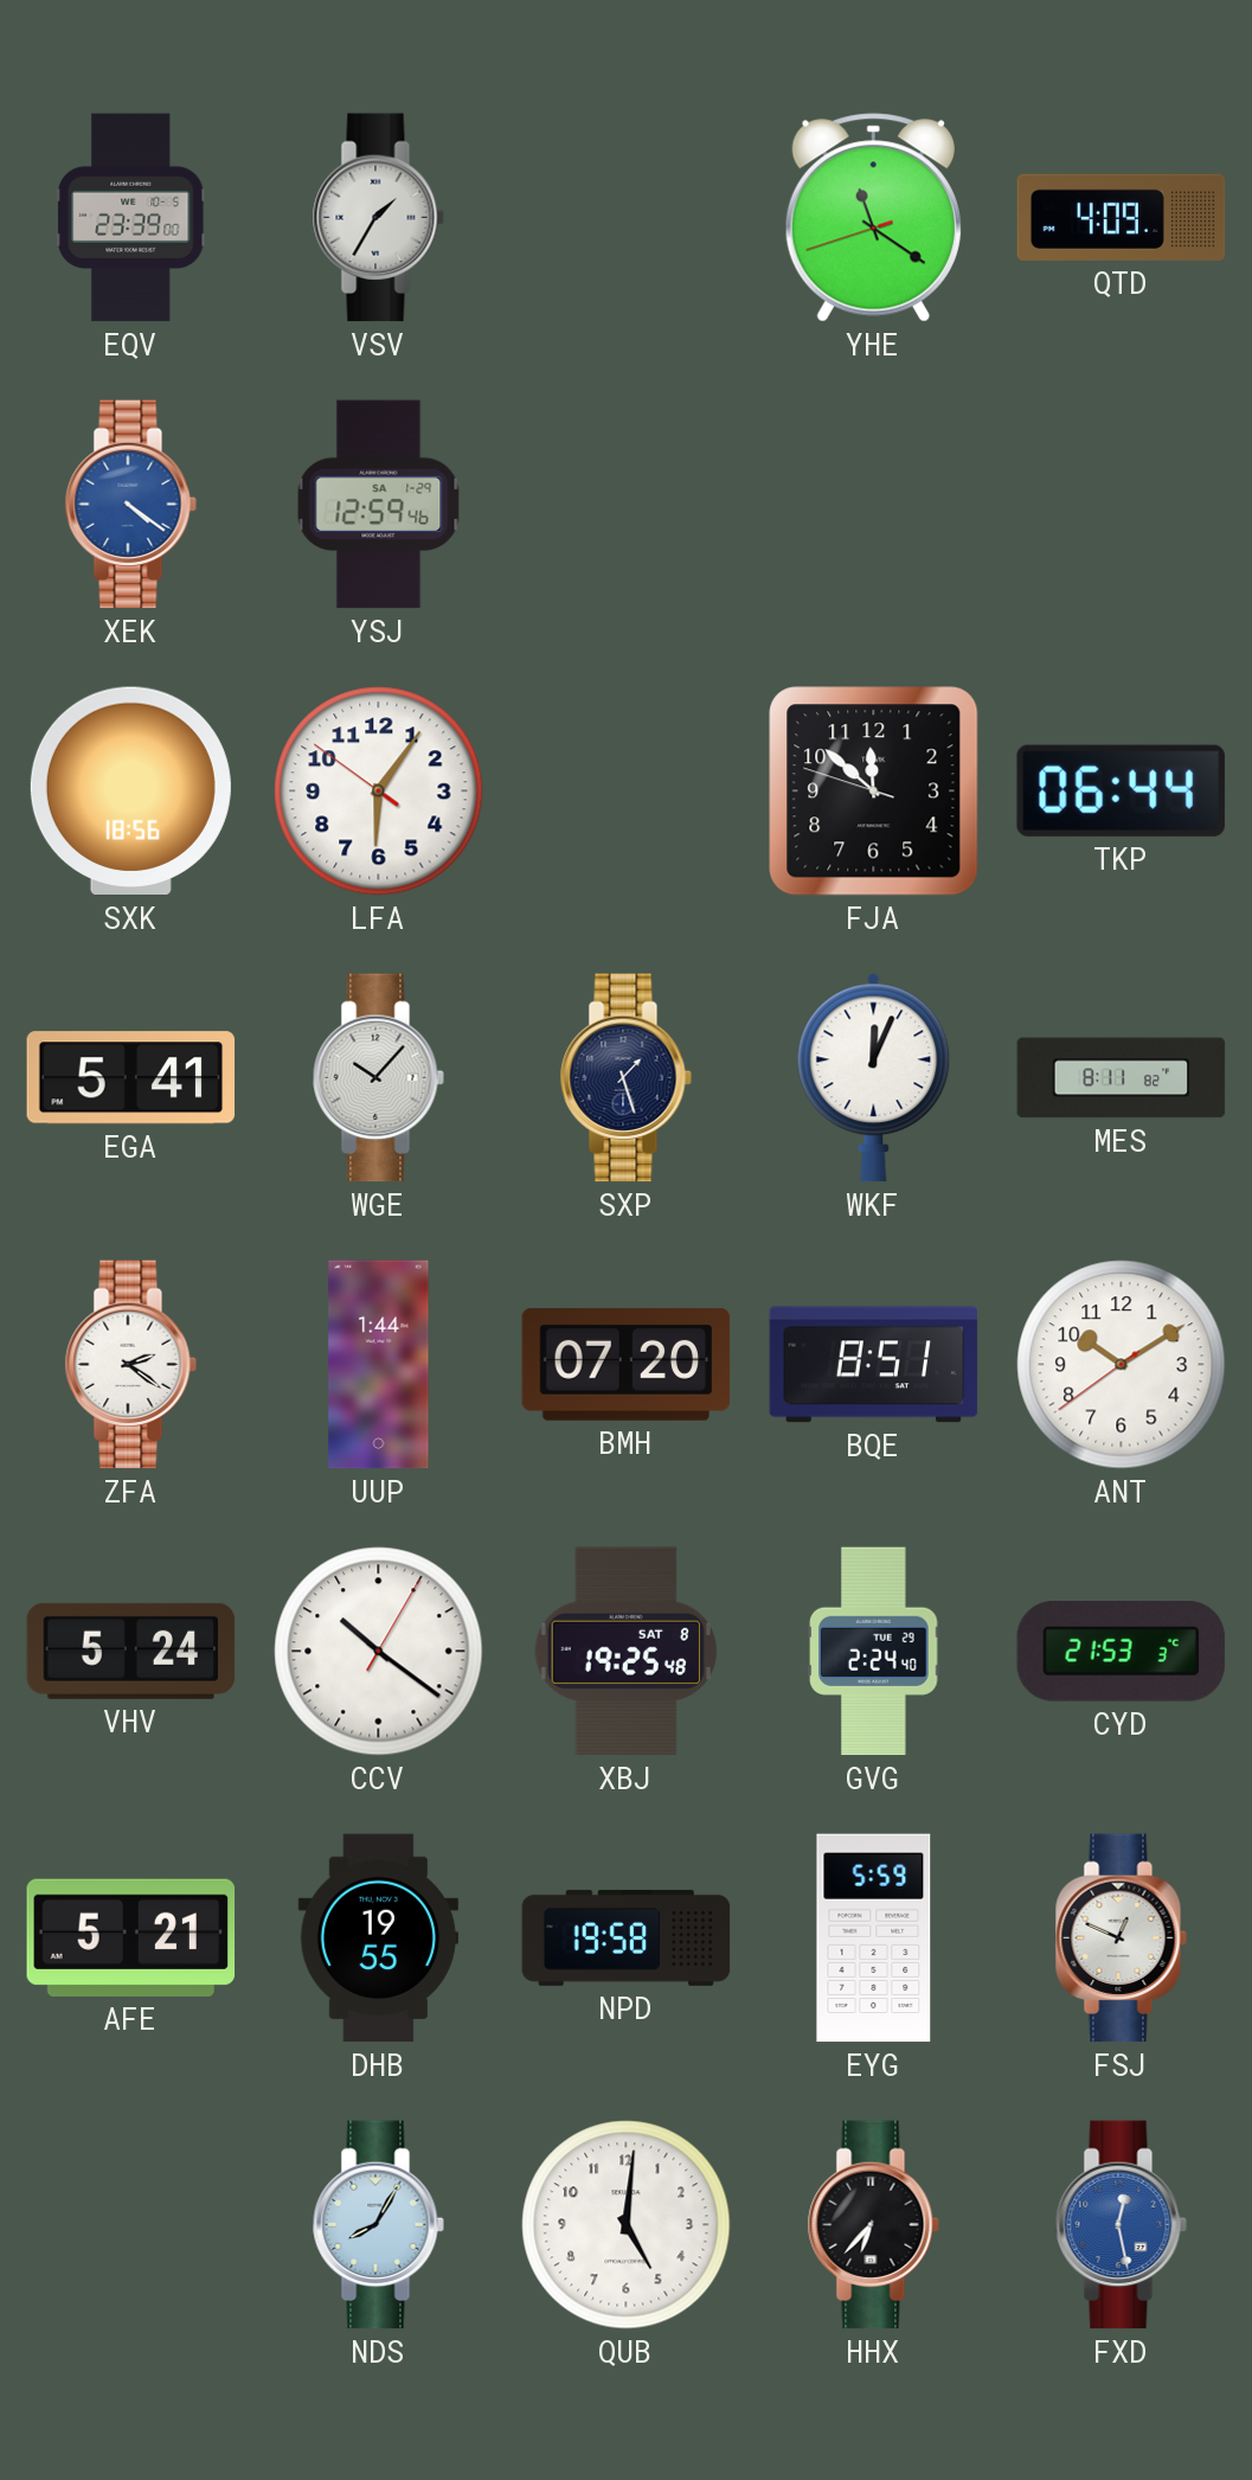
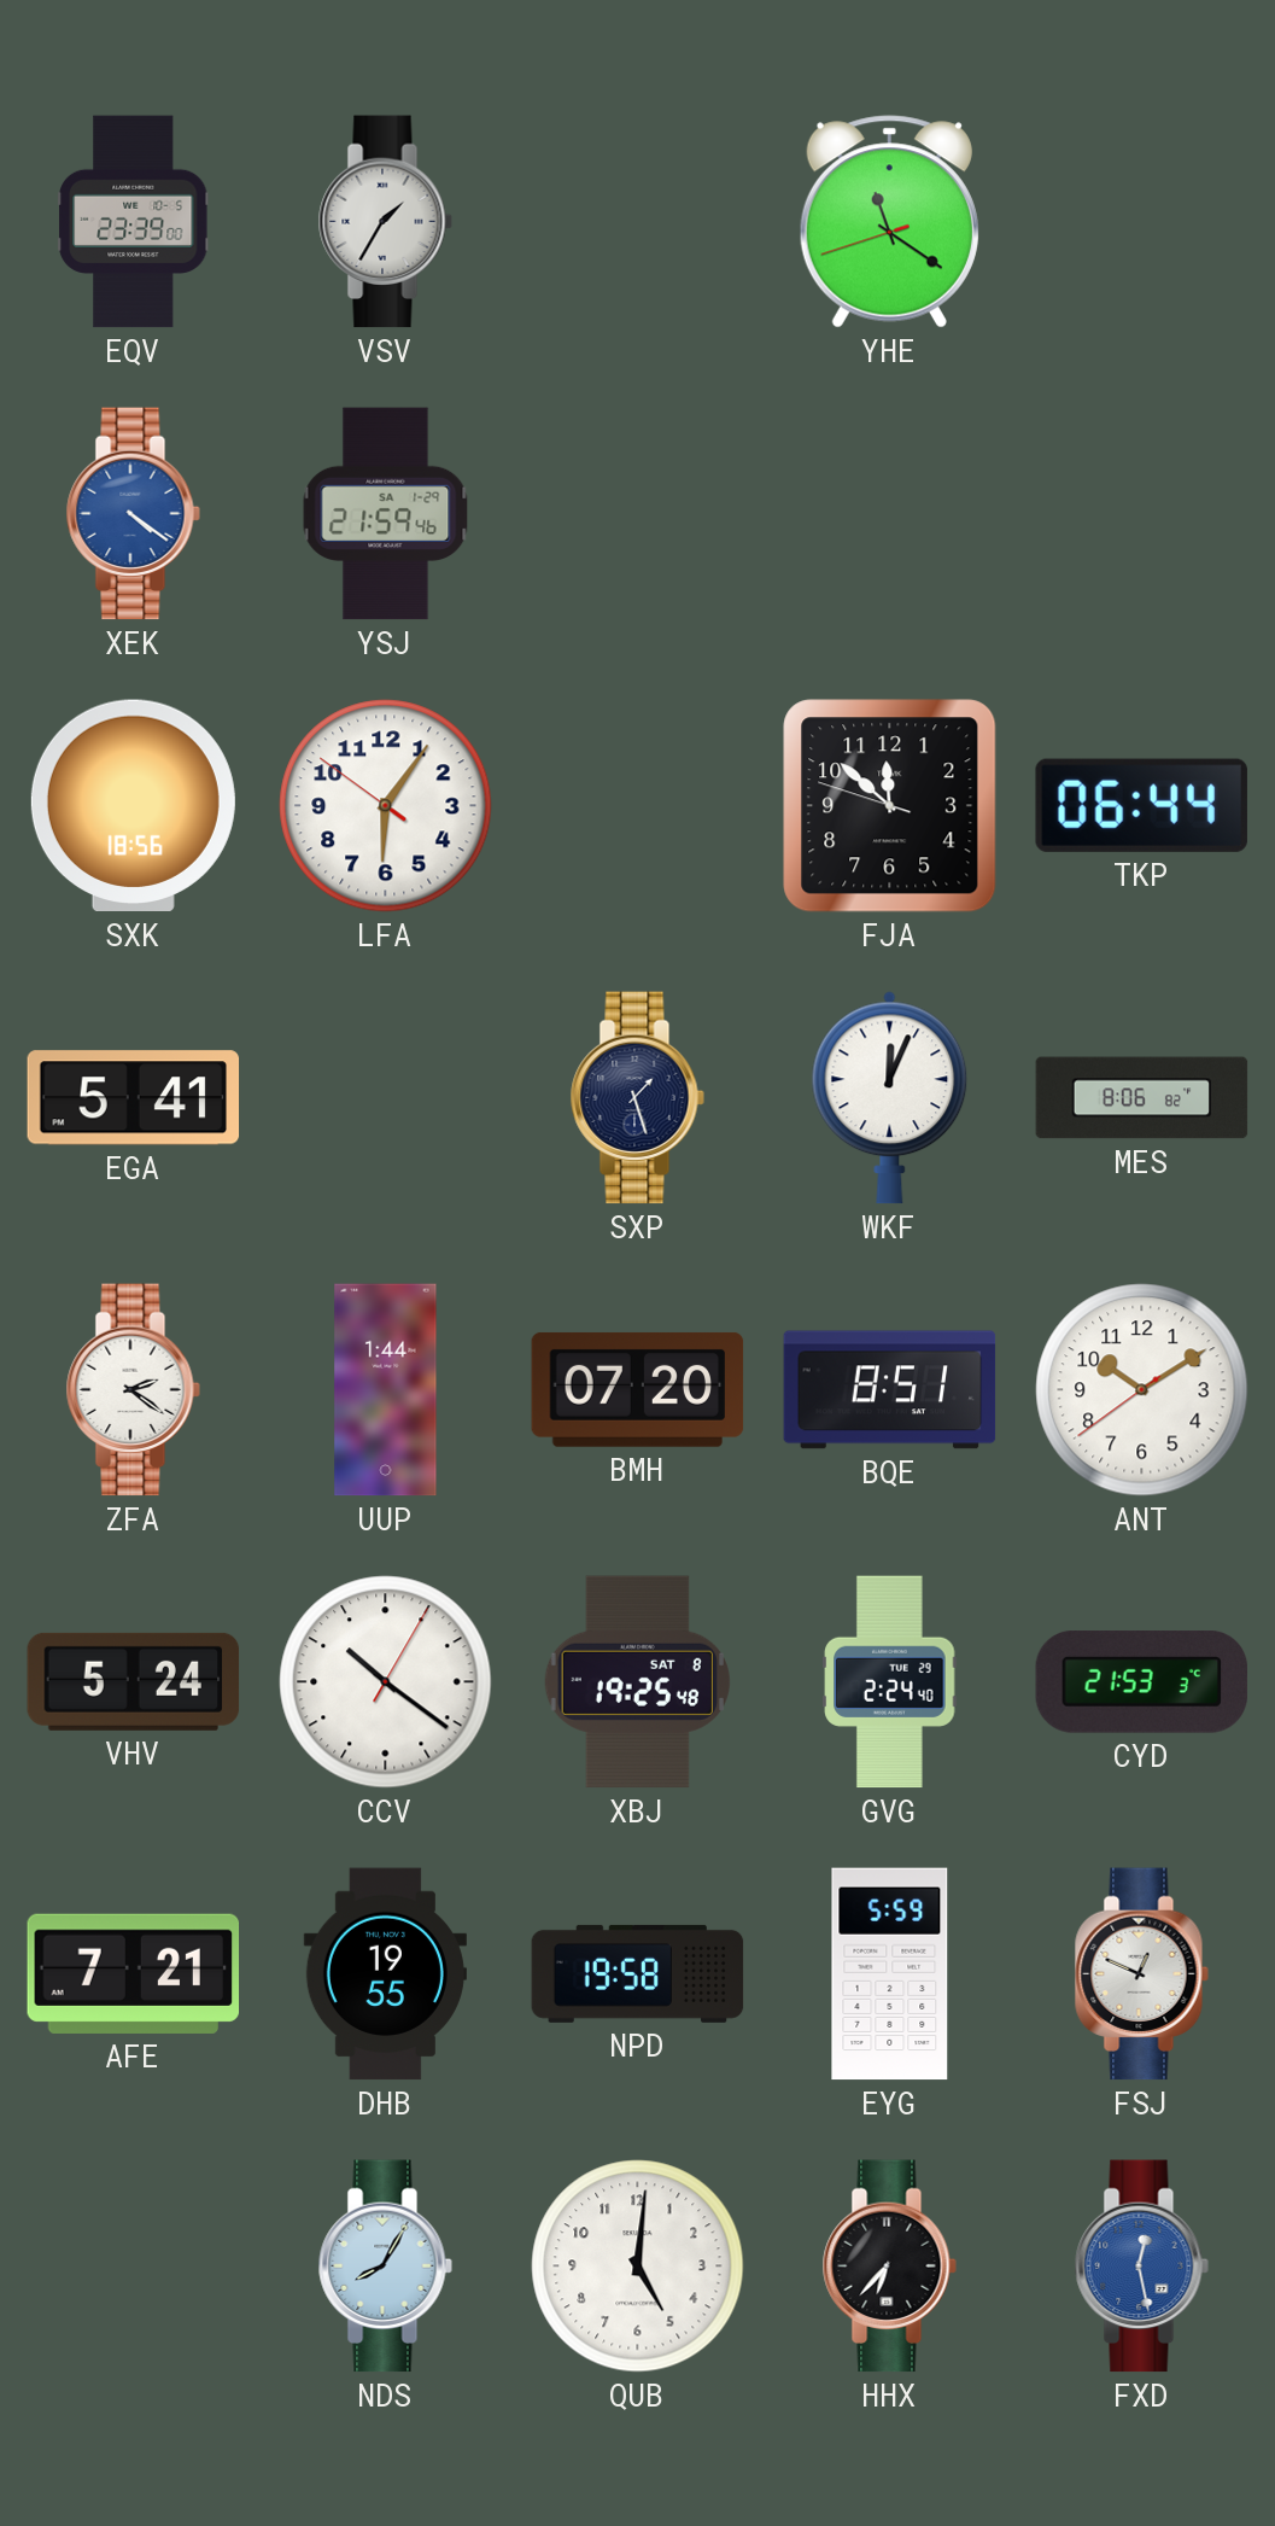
QTD: 4:09 -> none
YSJ: 12:59 -> 21:59
WGE: 10:07 -> none
MES: 8:11 -> 8:06
AFE: 5:21 -> 7:21
